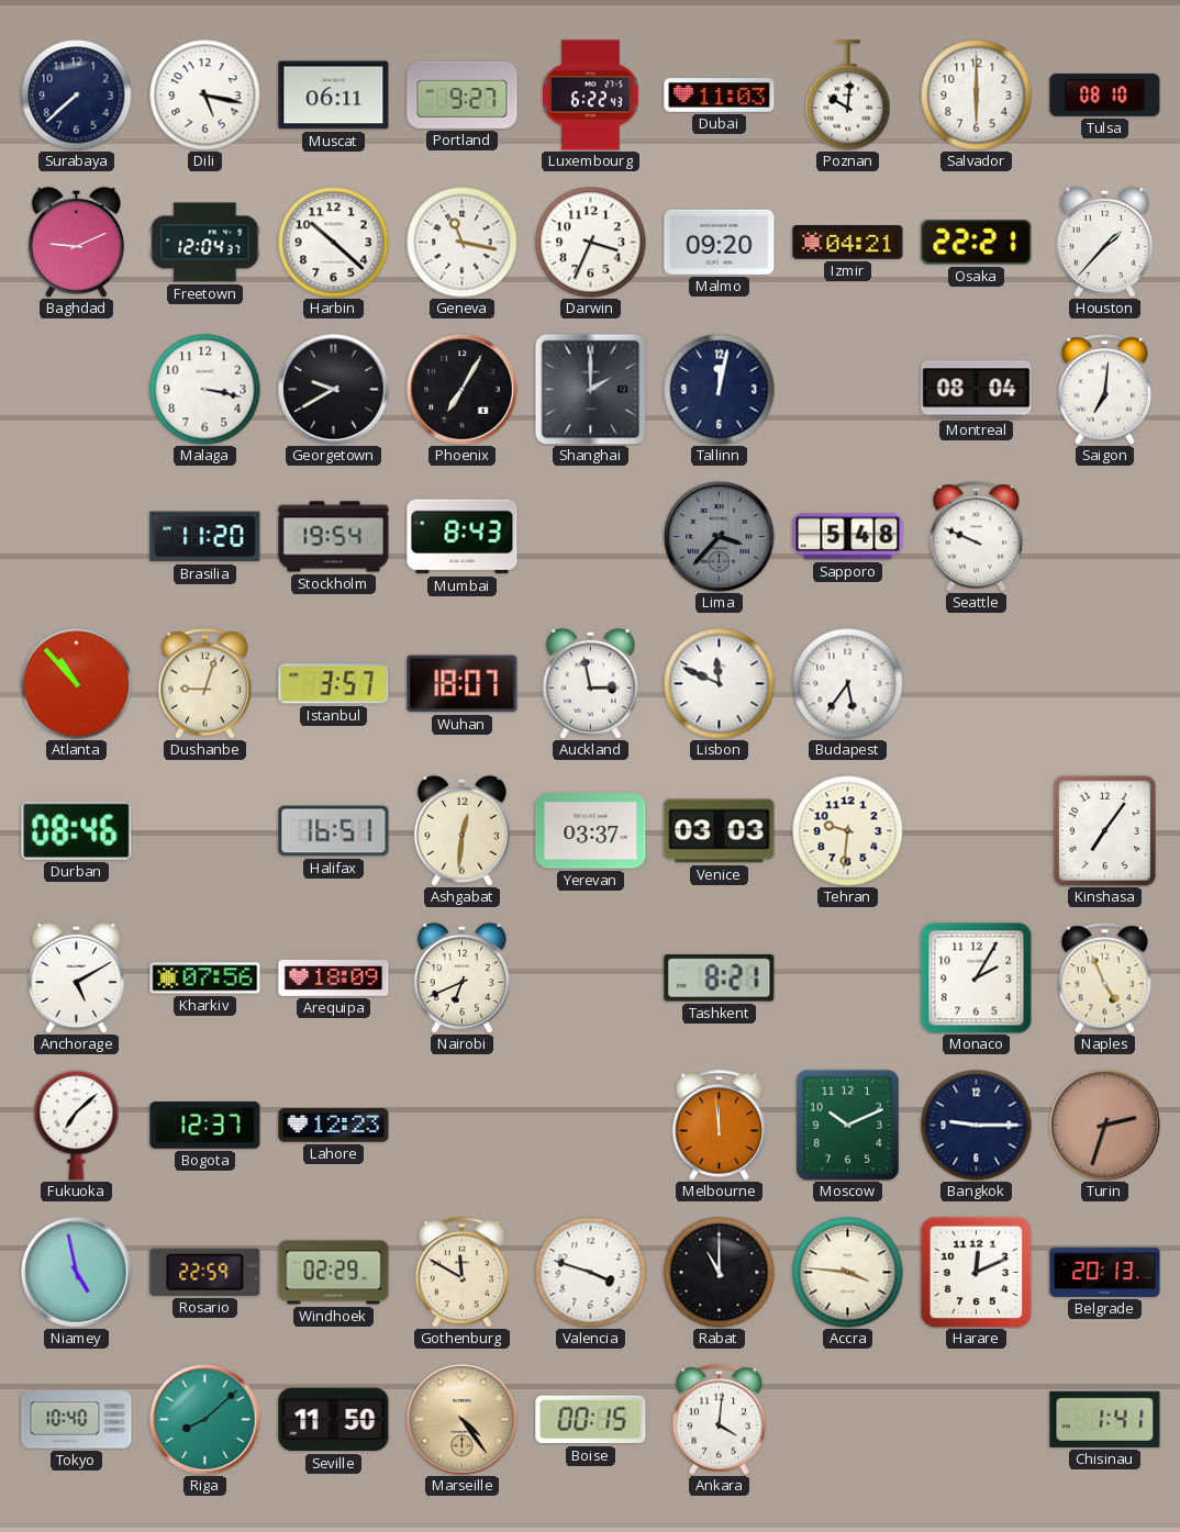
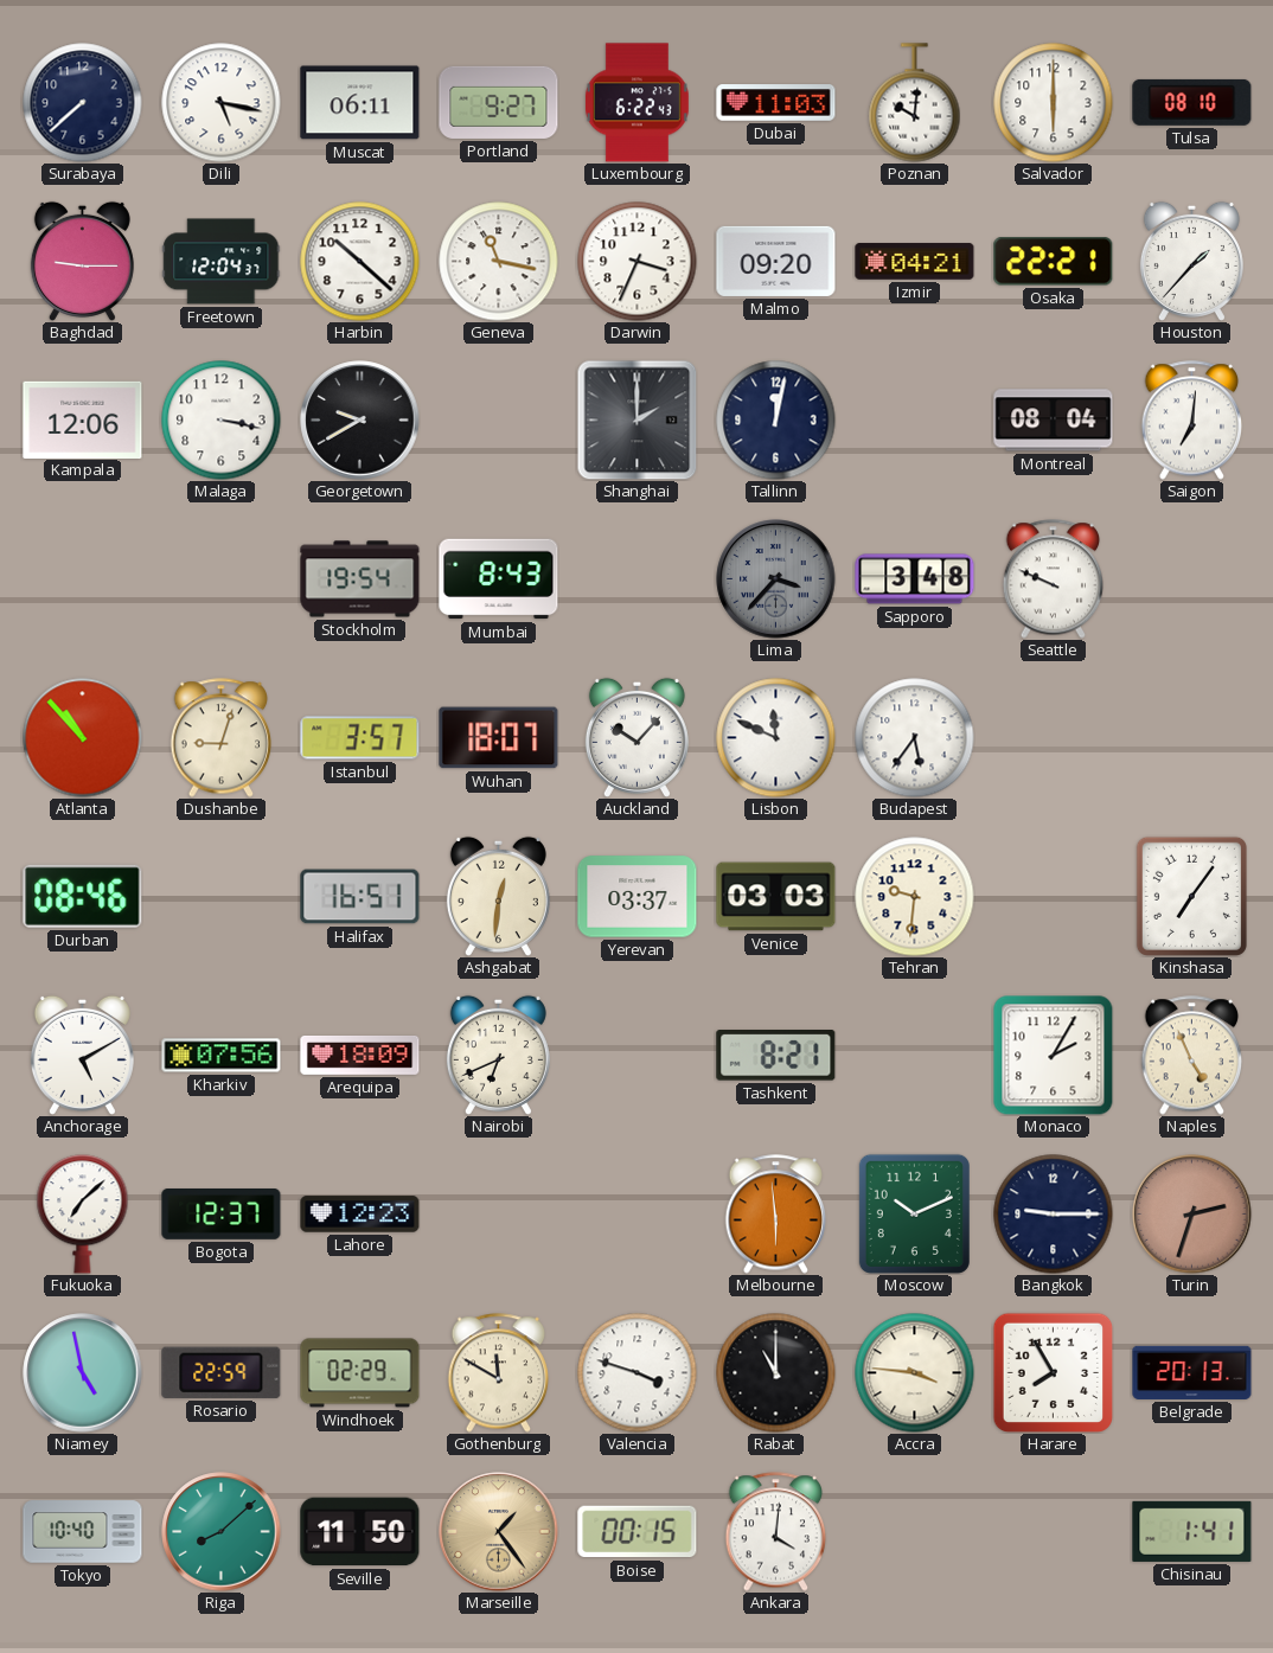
Baghdad: 9:11 -> 9:15
Kampala: none -> 12:06
Phoenix: 7:05 -> none
Brasilia: 11:20 -> none
Sapporo: 5:48 -> 3:48
Auckland: 2:58 -> 10:07
Melbourne: 11:59 -> 5:59
Harare: 12:11 -> 7:55
Marseille: 4:24 -> 1:24
